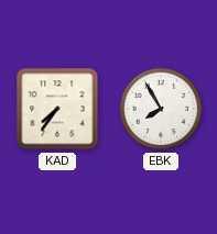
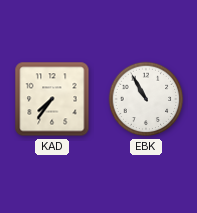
EBK: 7:55 -> 10:55
